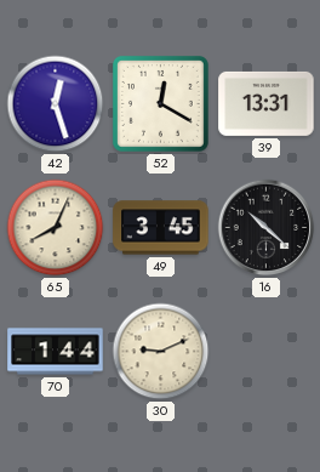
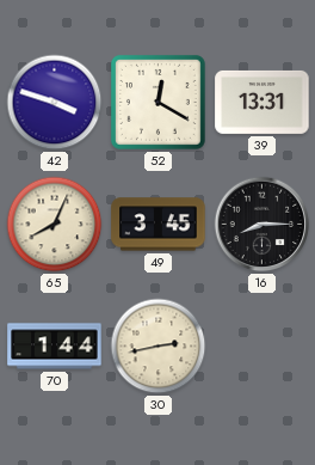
42: 12:27 -> 3:48
16: 10:22 -> 8:15
30: 9:11 -> 2:43
